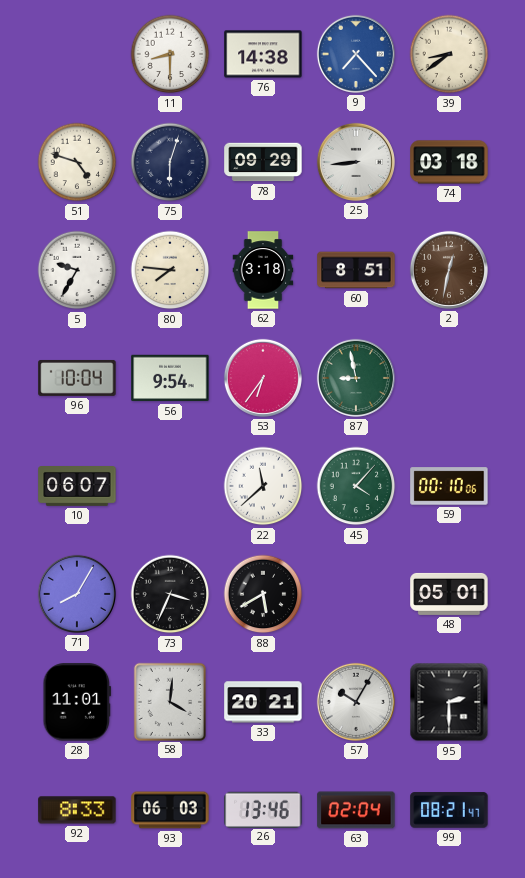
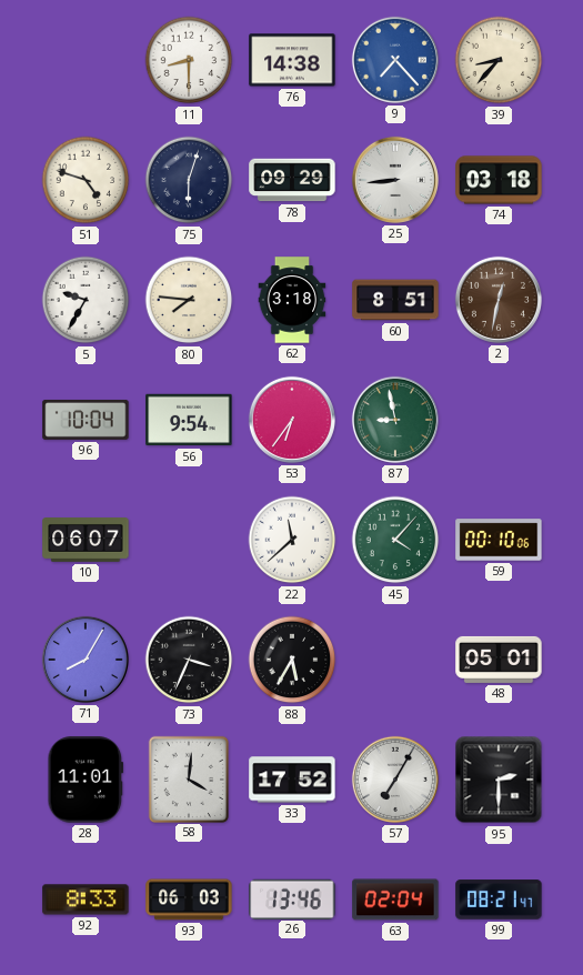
39: 8:39 -> 8:37
88: 5:40 -> 5:35
33: 20:21 -> 17:52
57: 10:05 -> 7:05
